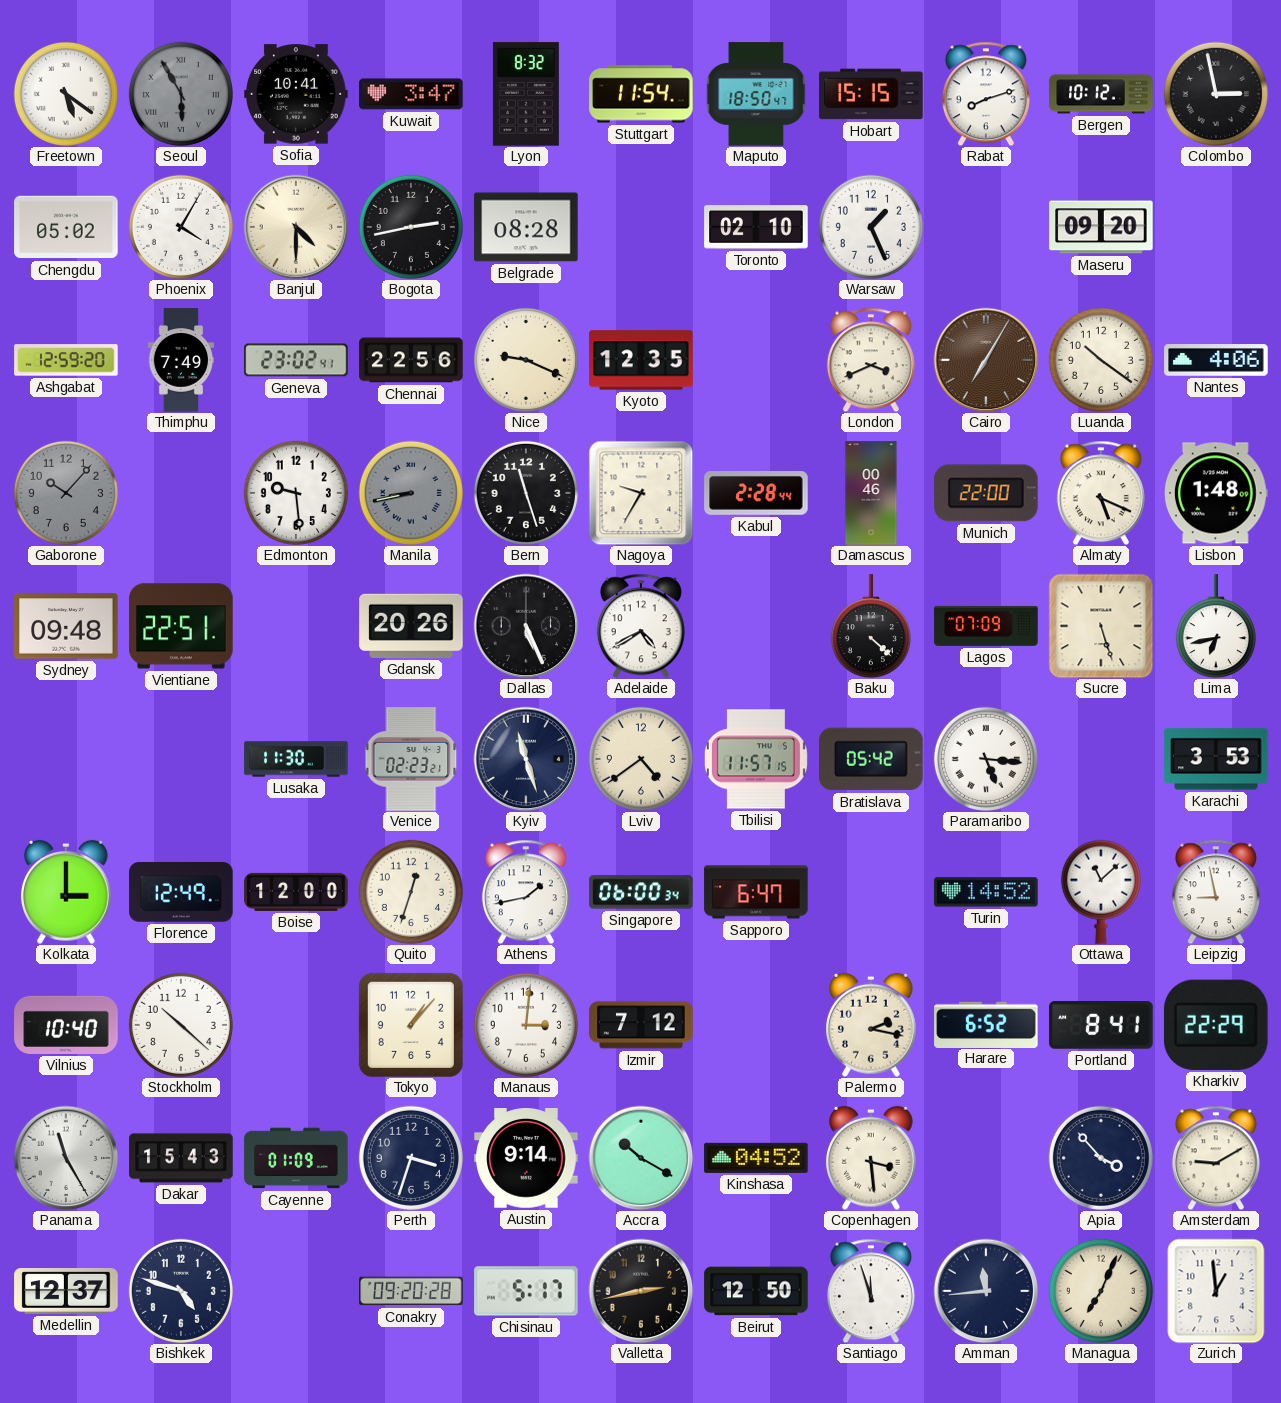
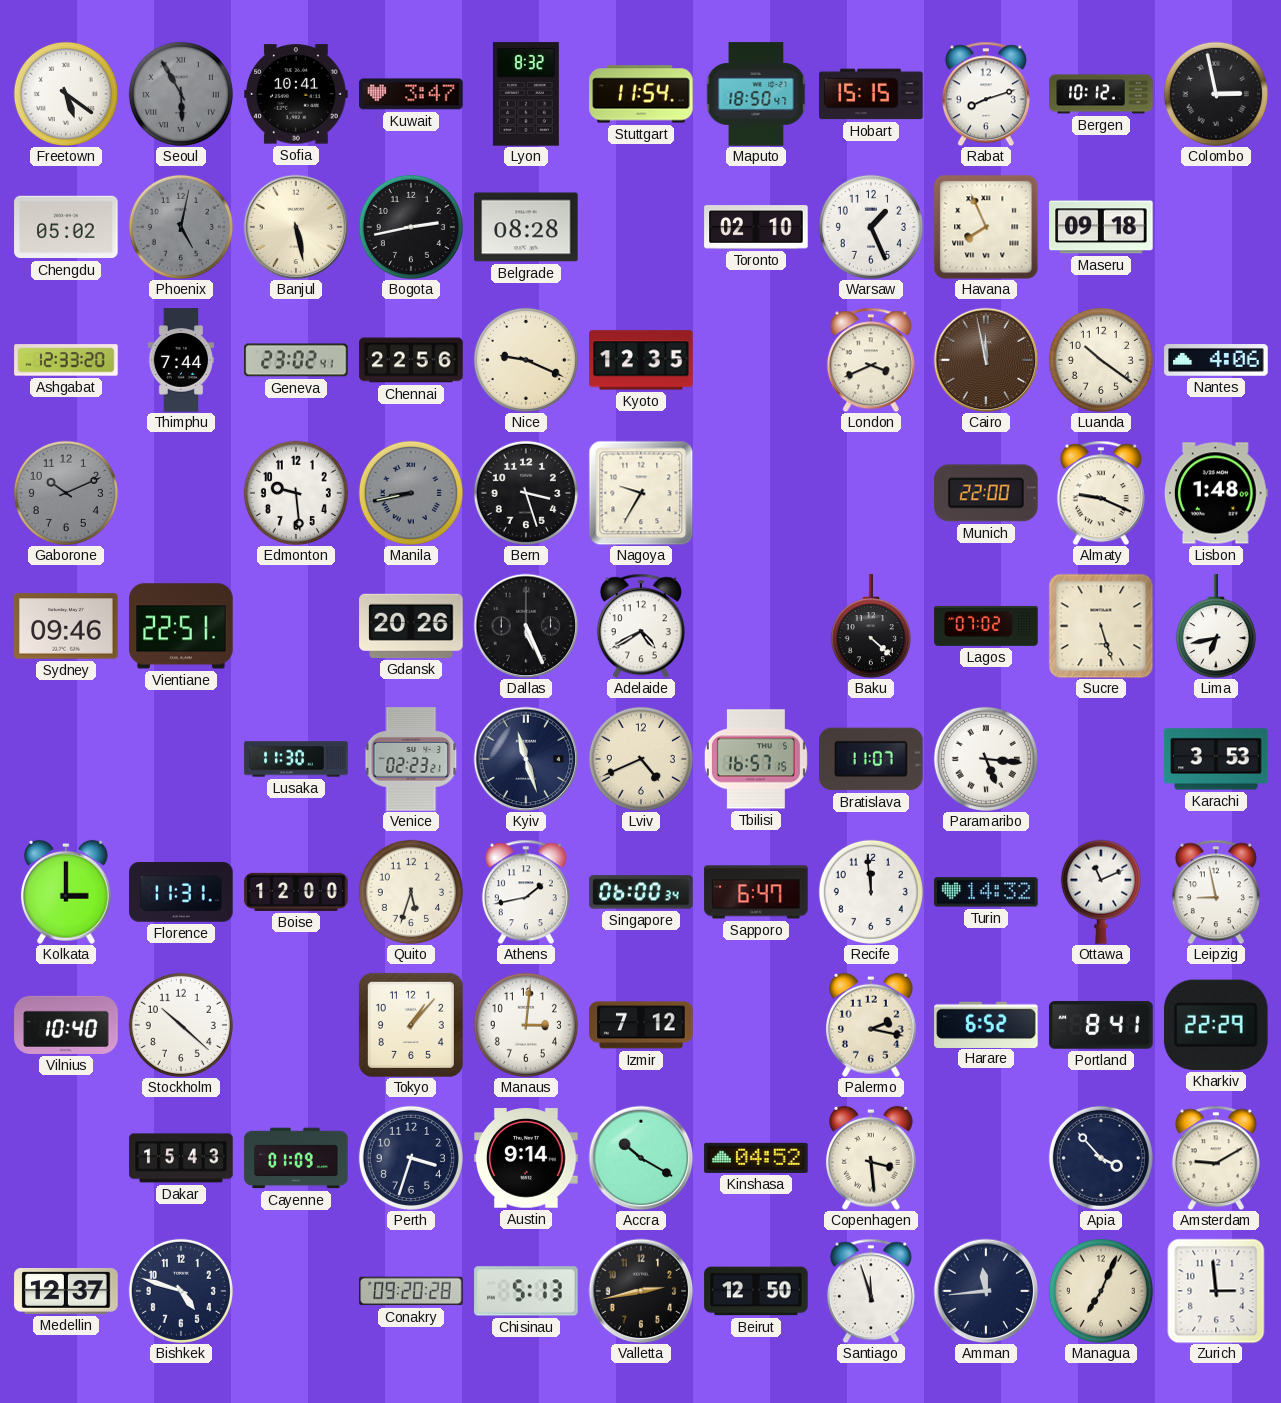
Phoenix: 4:05 -> 5:02
Phoenix dial: white -> grey
Banjul: 4:30 -> 5:28
Havana: none -> 7:56
Maseru: 09:20 -> 09:18
Ashgabat: 12:59 -> 12:33
Thimphu: 7:49 -> 7:44
Cairo: 7:05 -> 11:58
Gaborone: 10:07 -> 10:11
Bern: 11:27 -> 3:27
Kabul: 2:28 -> none
Damascus: 00:46 -> none
Almaty: 5:19 -> 9:19
Sydney: 09:48 -> 09:46
Lagos: 07:09 -> 07:02
Lviv: 4:39 -> 4:41
Tbilisi: 11:57 -> 16:57
Bratislava: 05:42 -> 11:07
Florence: 12:49 -> 11:31
Quito: 12:33 -> 5:33
Recife: none -> 11:59
Turin: 14:52 -> 14:32
Ottawa: 11:08 -> 11:11
Panama: 11:25 -> none
Chisinau: 5:17 -> 5:13
Zurich: 12:59 -> 2:59
